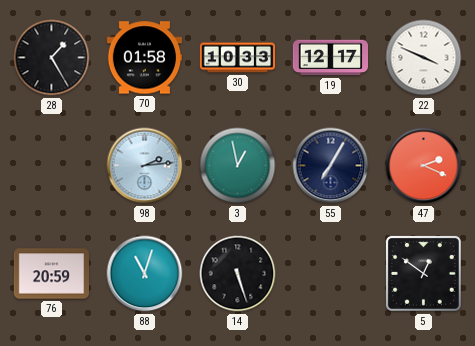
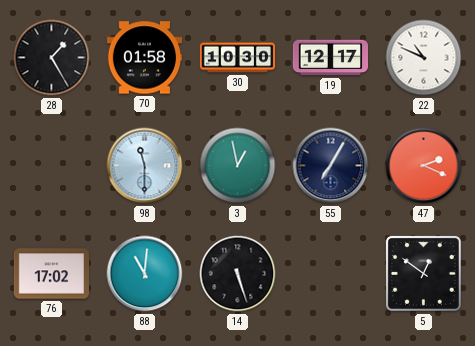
30: 10:33 -> 10:30
22: 3:49 -> 10:49
98: 2:14 -> 11:30
76: 20:59 -> 17:02
88: 11:03 -> 11:01
